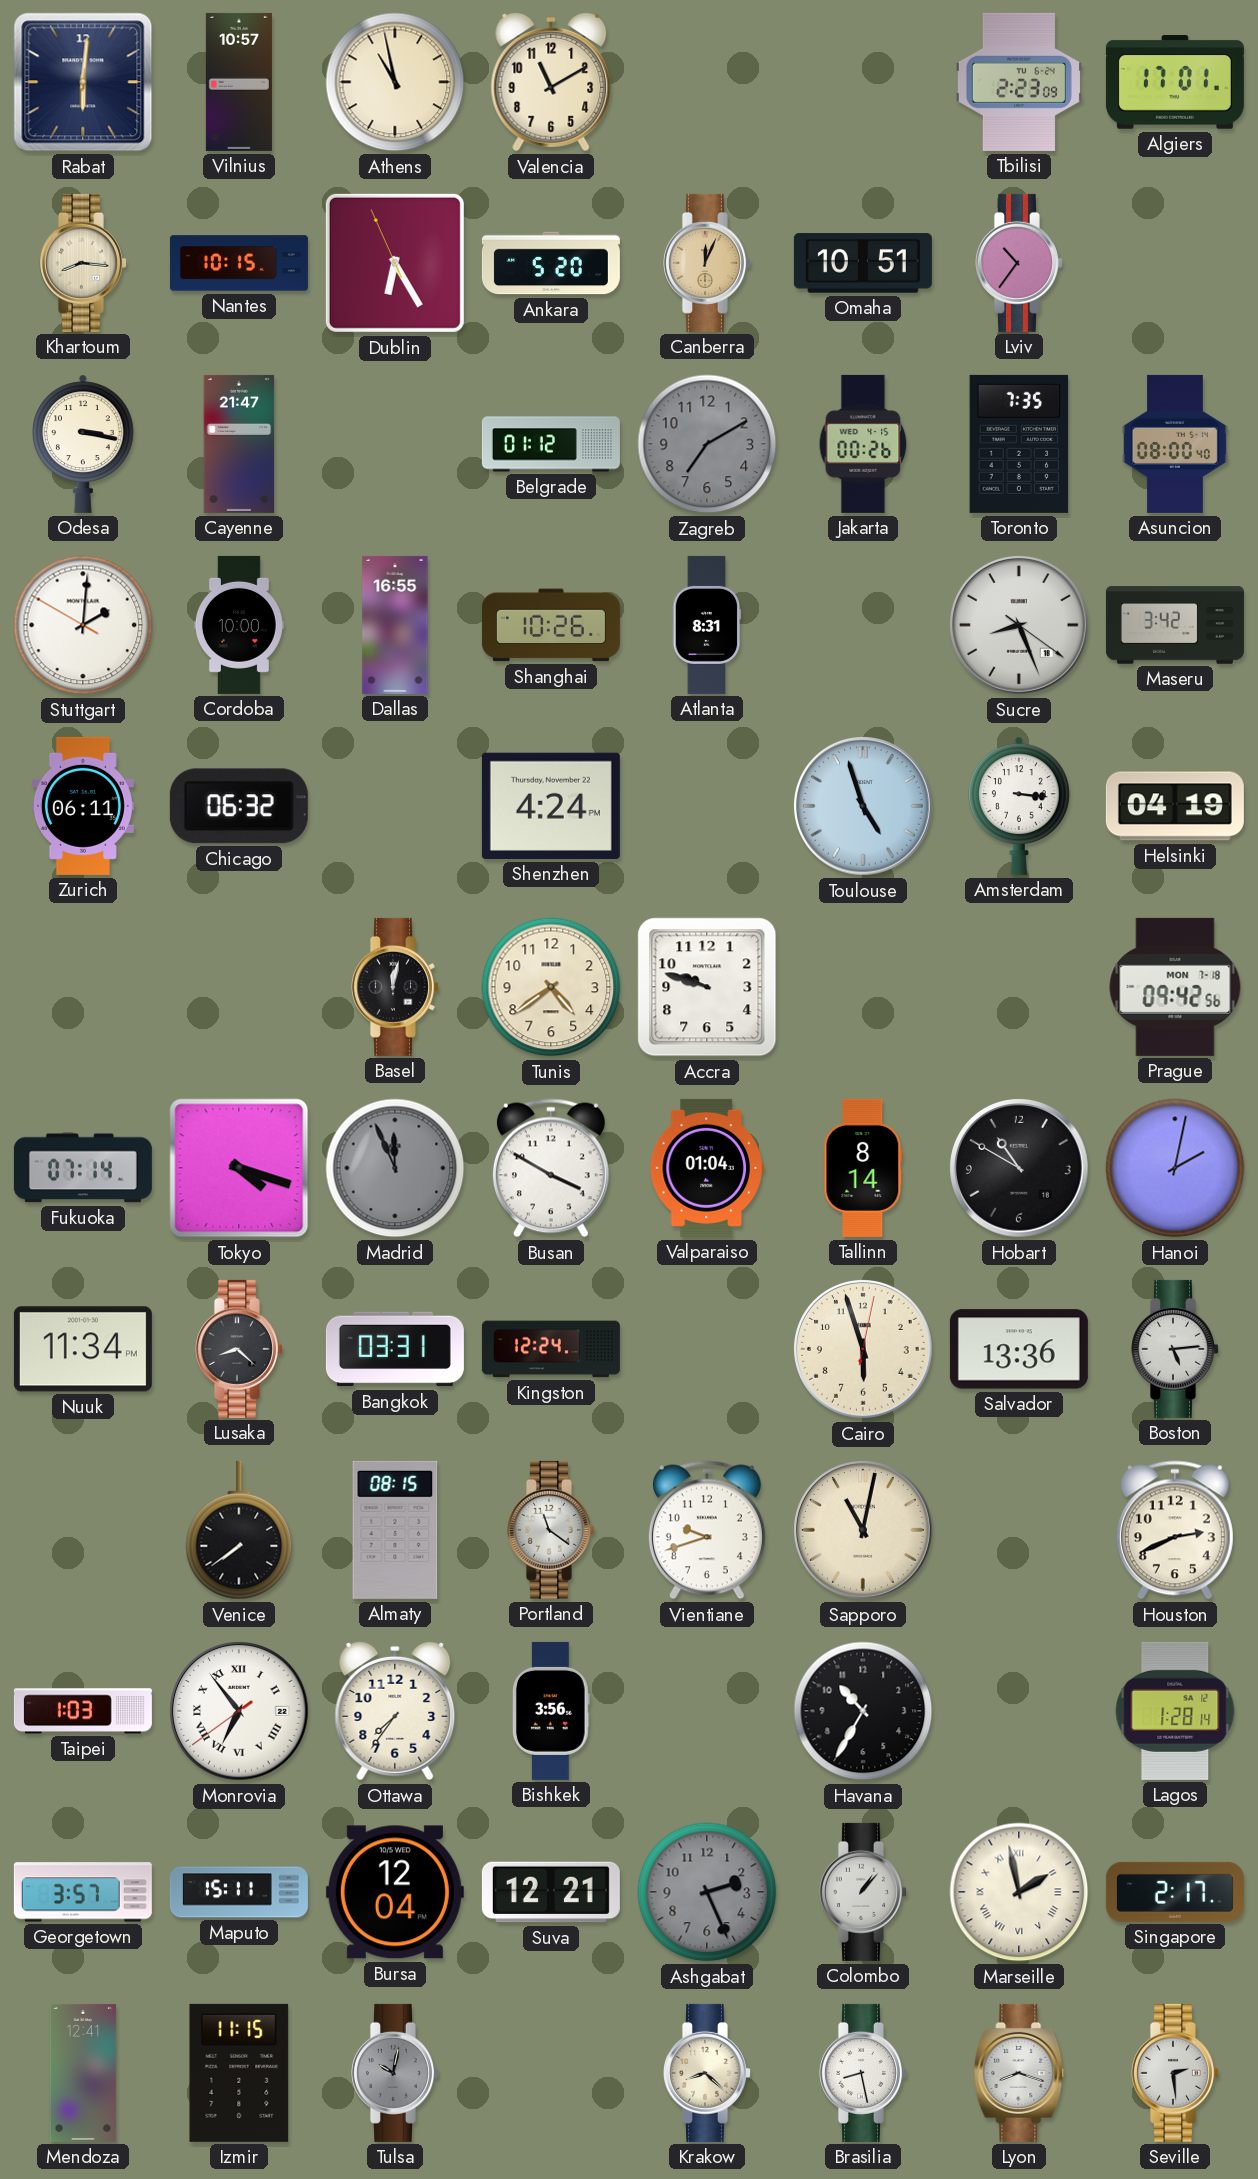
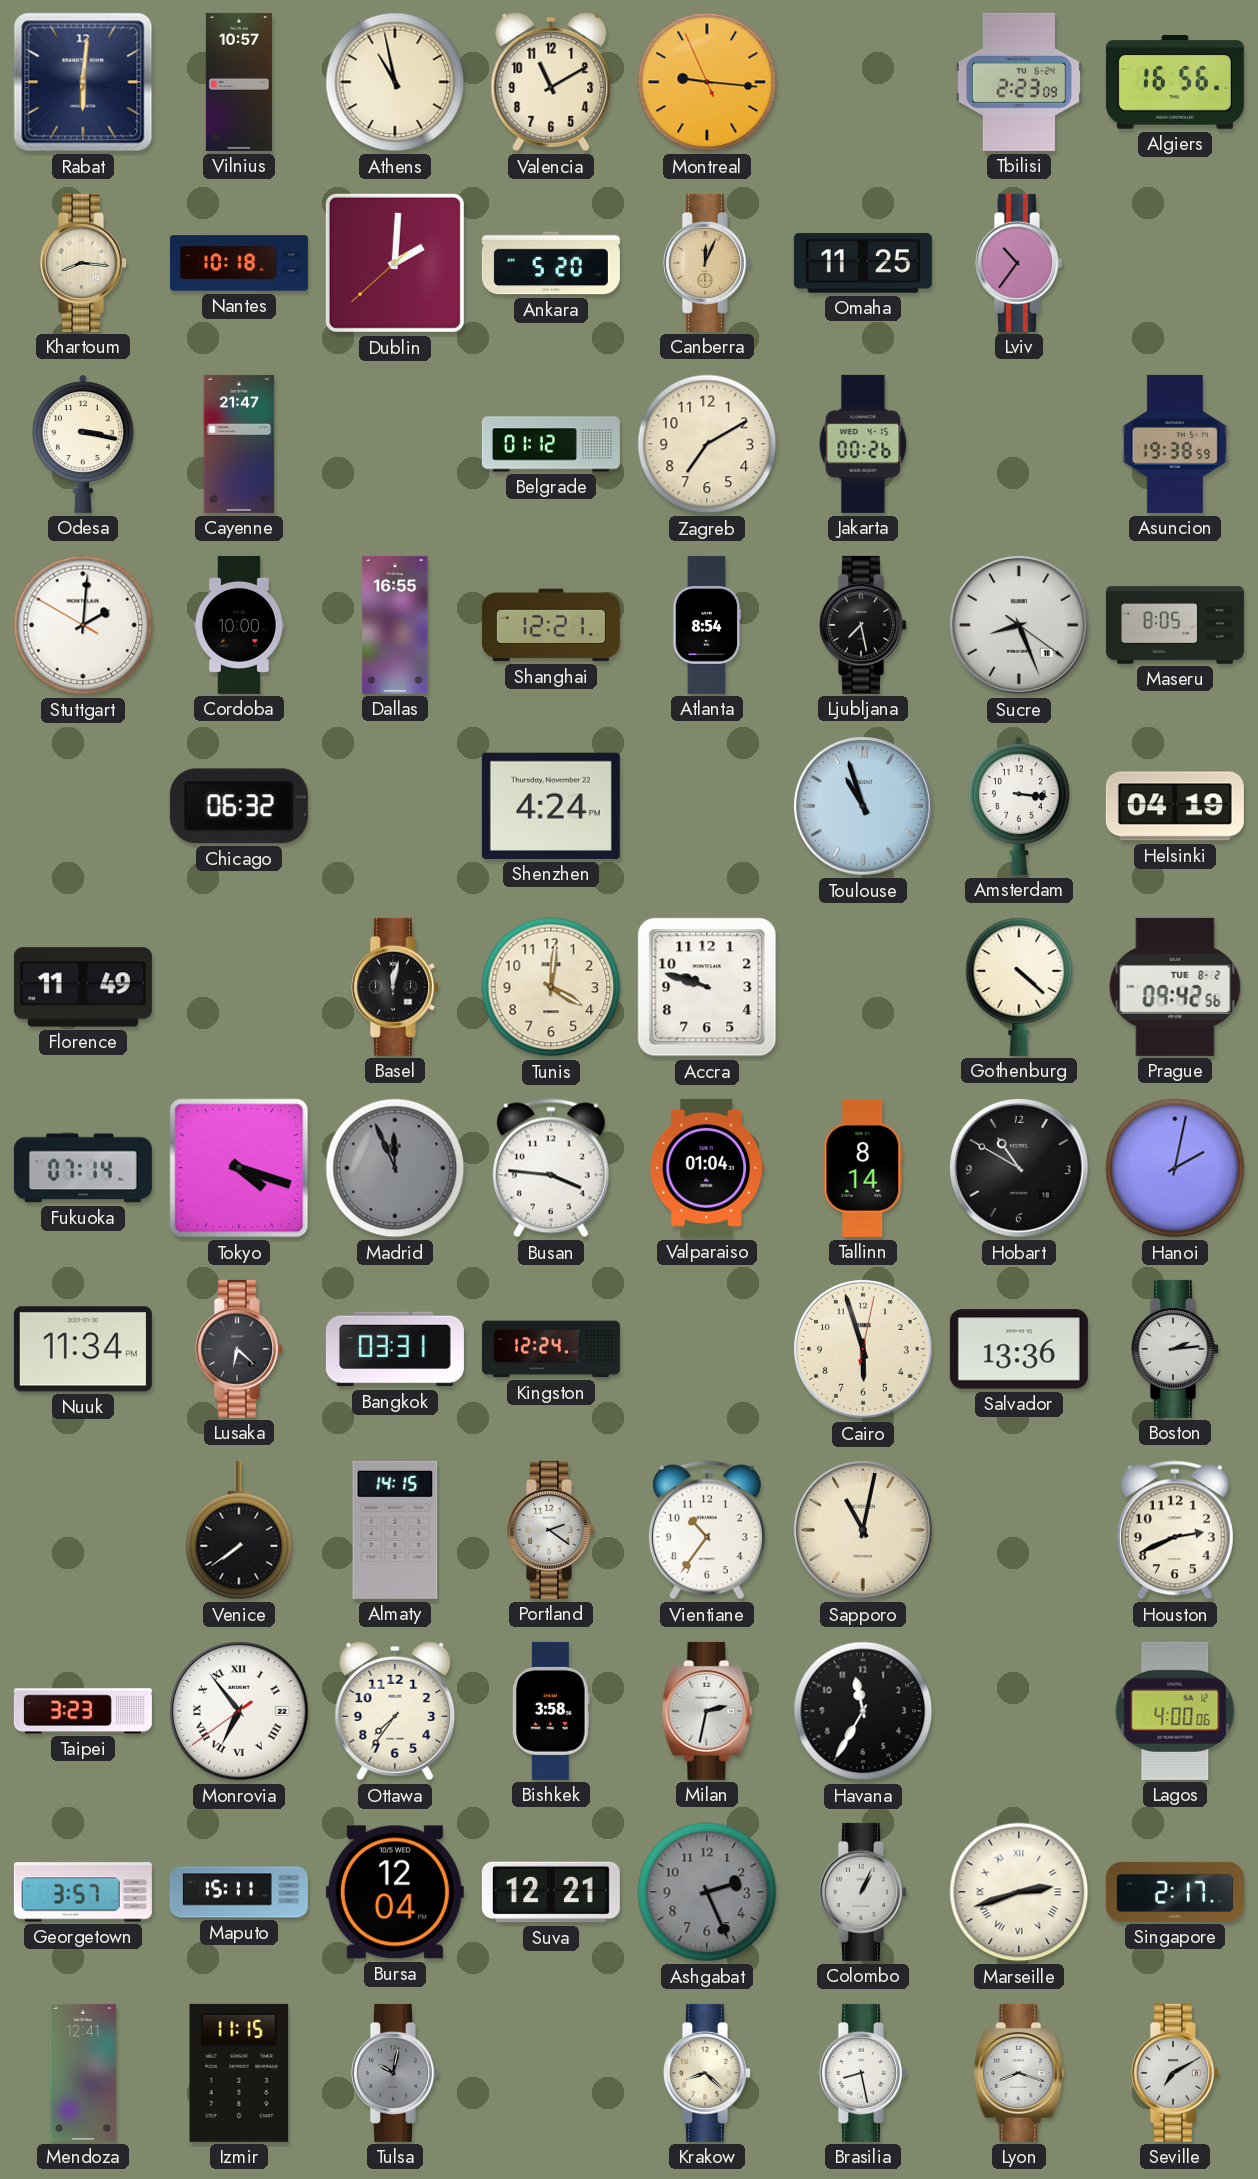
Montreal: none -> 9:15
Algiers: 17:01 -> 16:56
Nantes: 10:15 -> 10:18
Dublin: 6:24 -> 2:00
Omaha: 10:51 -> 11:25
Zagreb dial: grey -> cream
Toronto: 7:35 -> none
Asuncion: 08:00 -> 19:38
Shanghai: 10:26 -> 12:21
Atlanta: 8:31 -> 8:54
Ljubljana: none -> 7:28
Maseru: 3:42 -> 8:05
Zurich: 06:11 -> none
Toulouse: 4:57 -> 10:57
Florence: none -> 11:49
Tunis: 4:39 -> 4:01
Gothenburg: none -> 4:22
Prague date: MON 7-18 -> TUE 8-2
Busan: 3:50 -> 3:46
Lusaka: 8:22 -> 6:22
Boston: 5:14 -> 2:14
Almaty: 08:15 -> 14:15
Portland: 11:21 -> 2:21
Vientiane: 9:42 -> 10:36
Taipei: 1:03 -> 3:23
Bishkek: 3:56 -> 3:58
Milan: none -> 2:32
Havana: 10:35 -> 11:35
Lagos: 1:28 -> 4:00
Colombo: 1:07 -> 1:04
Marseille: 1:58 -> 2:42
Seville: 2:29 -> 7:10
